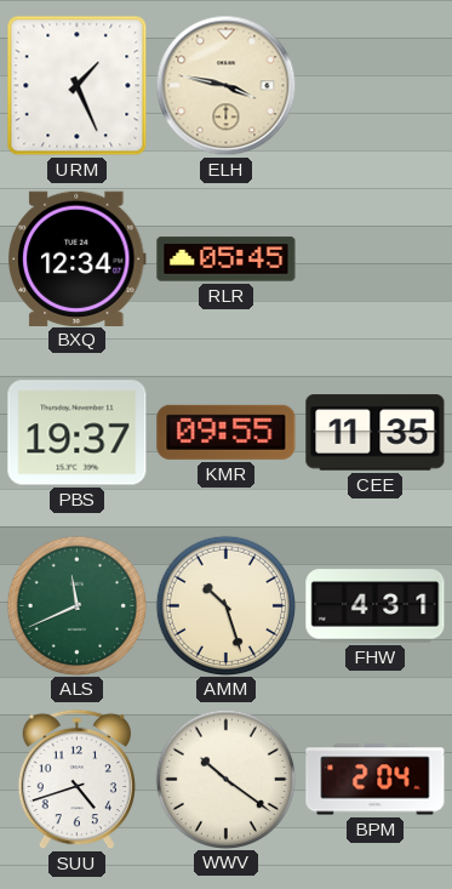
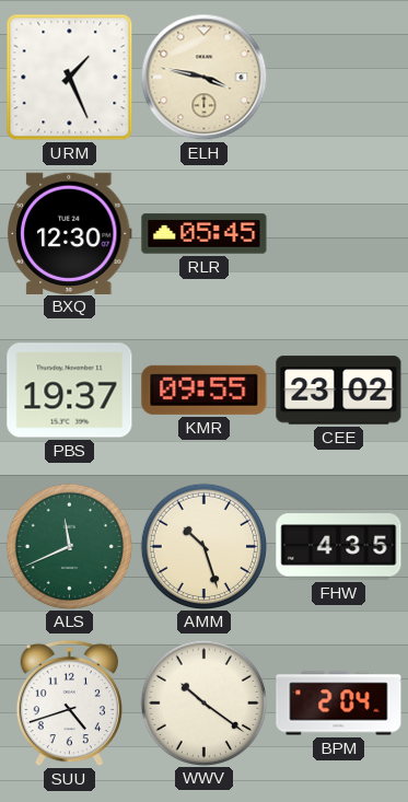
BXQ: 12:34 -> 12:30
CEE: 11:35 -> 23:02
FHW: 4:31 -> 4:35
